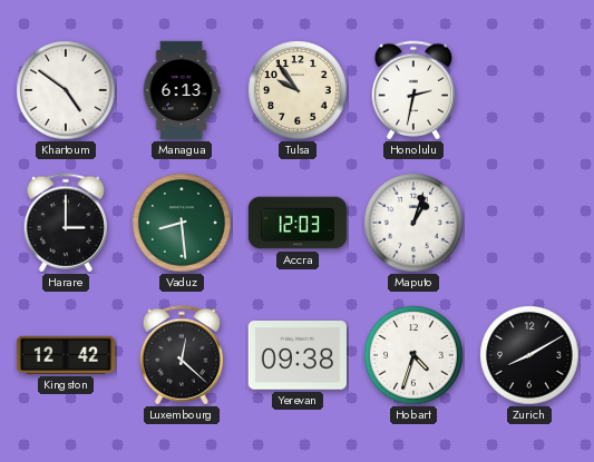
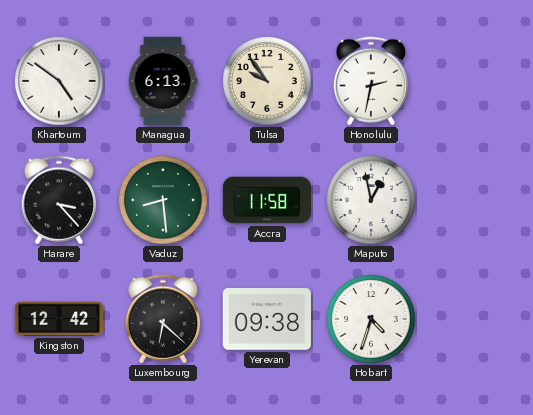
Harare: 3:00 -> 3:23
Accra: 12:03 -> 11:58
Maputo: 1:03 -> 12:58
Luxembourg: 12:22 -> 6:22
Zurich: 8:10 -> none
